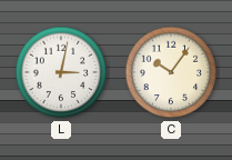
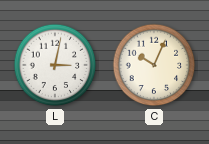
C: 10:06 -> 10:04
